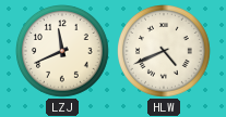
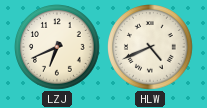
LZJ: 11:41 -> 6:41
